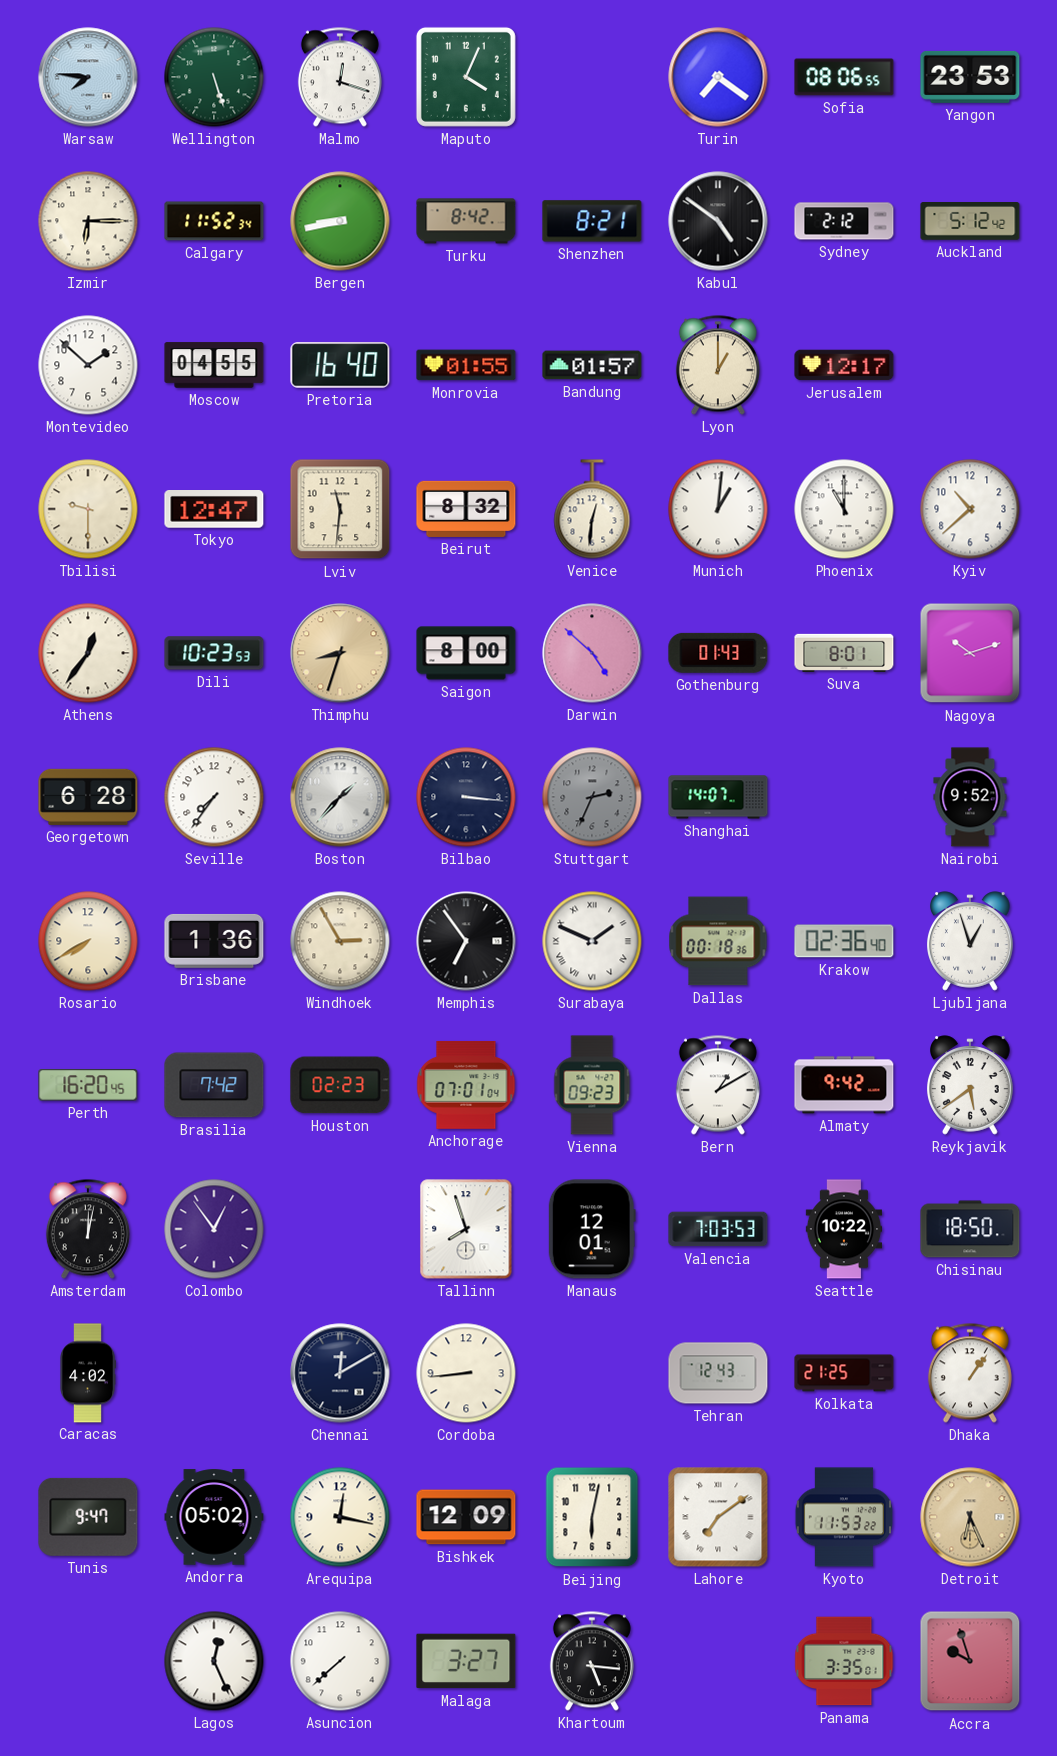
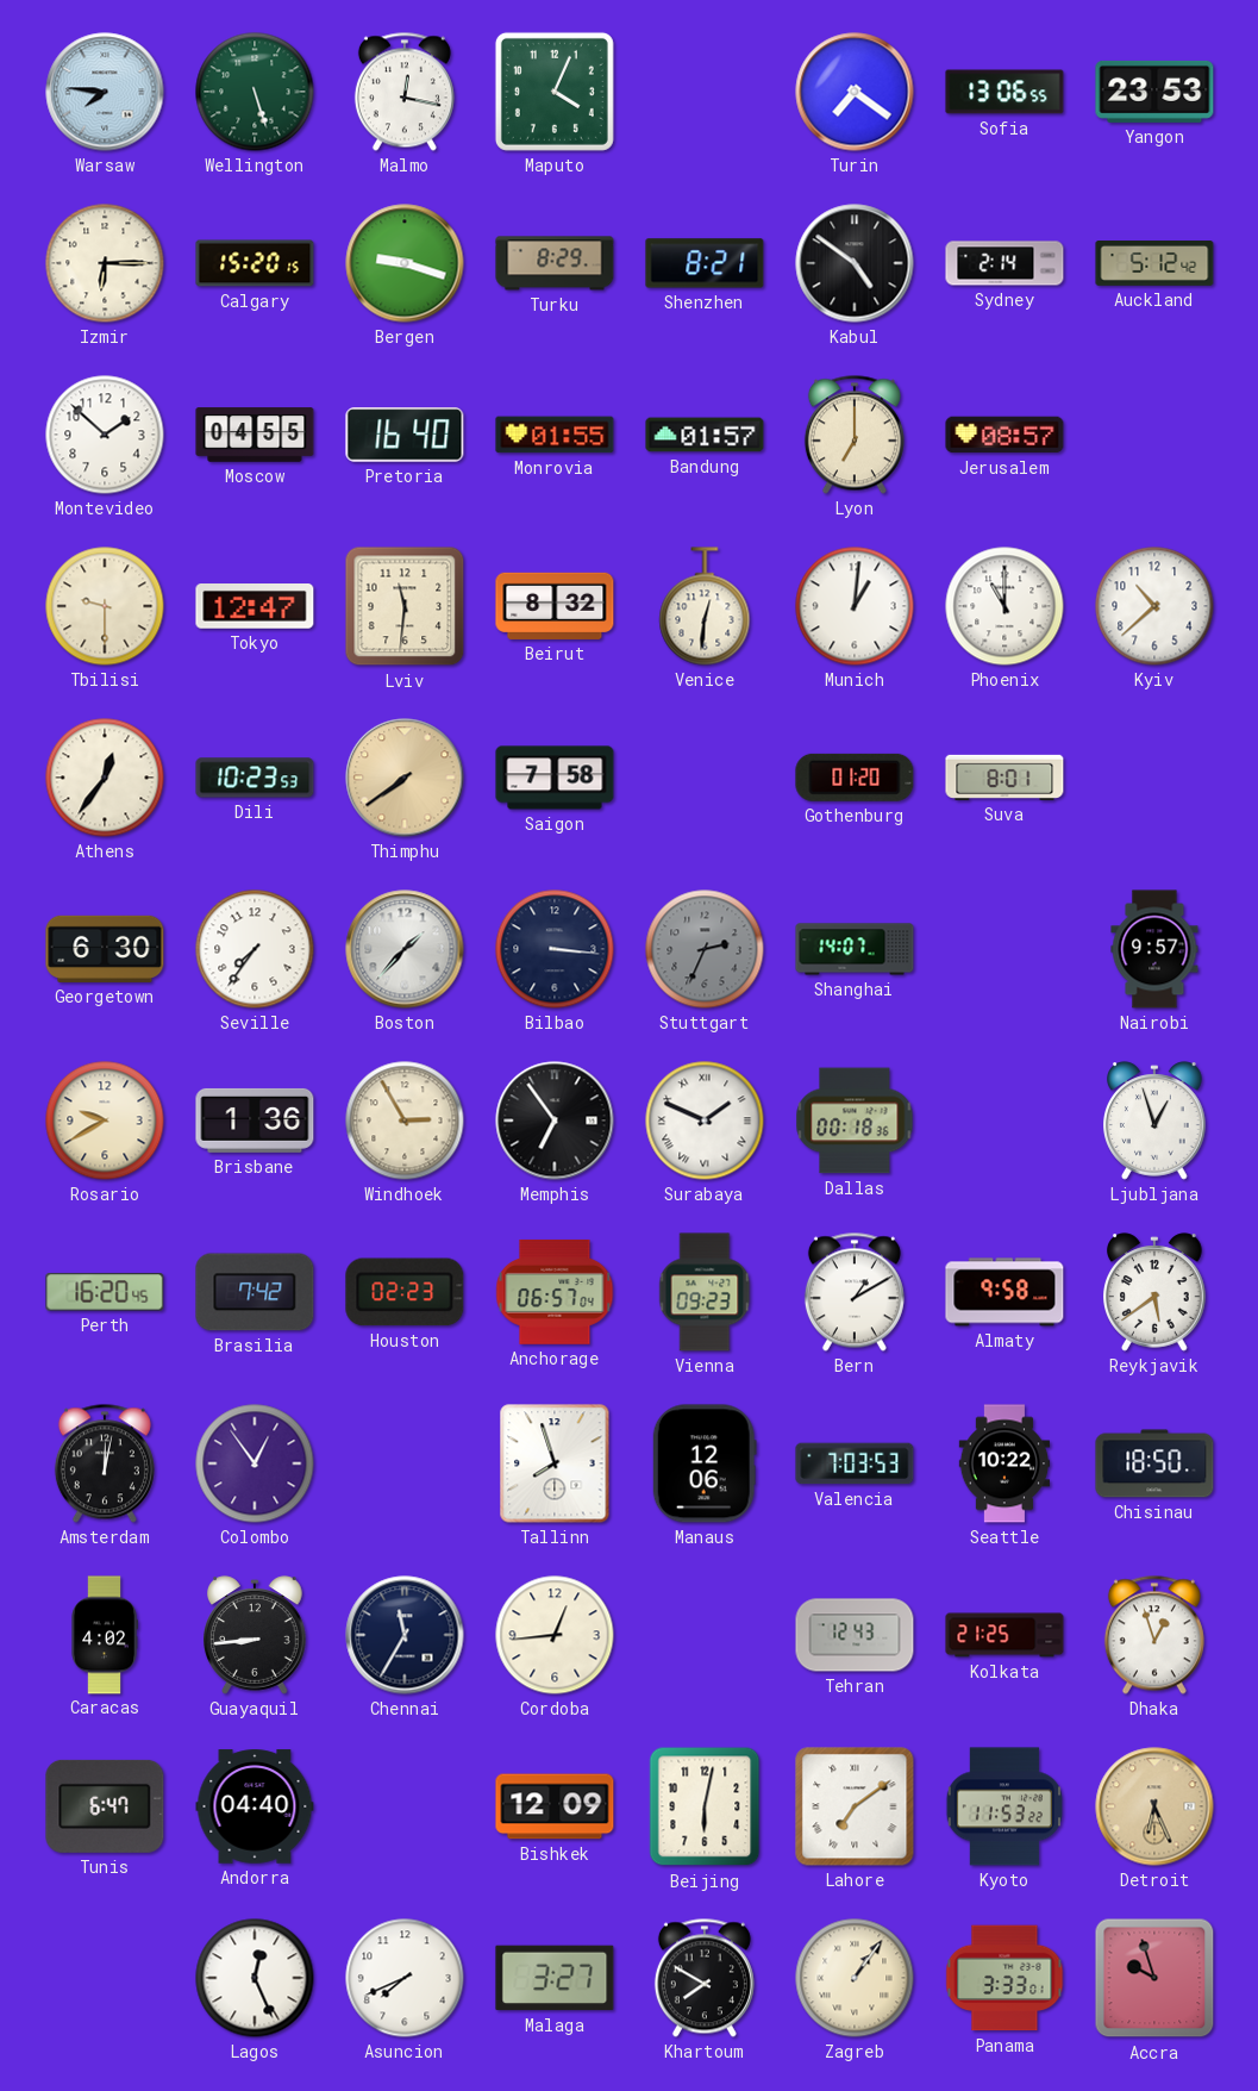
Malmo: 12:18 -> 12:17
Sofia: 08:06 -> 13:06
Calgary: 11:52 -> 15:20
Bergen: 8:43 -> 9:18
Turku: 8:42 -> 8:29
Sydney: 2:12 -> 2:14
Lyon: 1:00 -> 7:00
Jerusalem: 12:17 -> 08:57
Thimphu: 8:33 -> 7:39
Saigon: 8:00 -> 7:58
Darwin: 4:52 -> none
Gothenburg: 01:43 -> 01:20
Nagoya: 10:12 -> none
Georgetown: 6:28 -> 6:30
Nairobi: 9:52 -> 9:57
Rosario: 7:40 -> 9:40
Krakow: 02:36 -> none
Anchorage: 07:01 -> 06:57
Almaty: 9:42 -> 9:58
Manaus: 12:01 -> 12:06
Guayaquil: none -> 8:44
Chennai: 12:10 -> 11:35
Cordoba: 8:44 -> 12:44
Dhaka: 1:06 -> 12:57
Tunis: 9:47 -> 6:47
Andorra: 05:02 -> 04:40
Arequipa: 12:17 -> none
Asuncion: 7:38 -> 7:41
Khartoum: 5:16 -> 7:50
Zagreb: none -> 1:06
Panama: 3:35 -> 3:33
